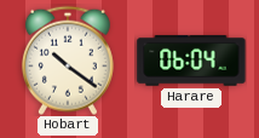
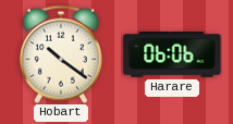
Harare: 06:04 -> 06:06
